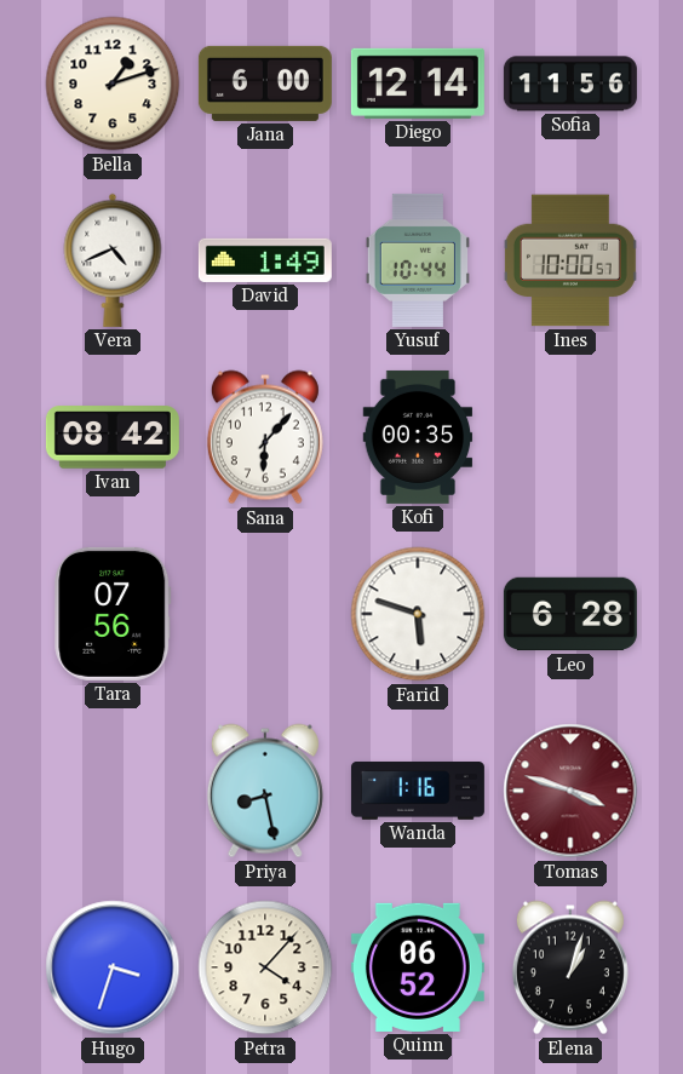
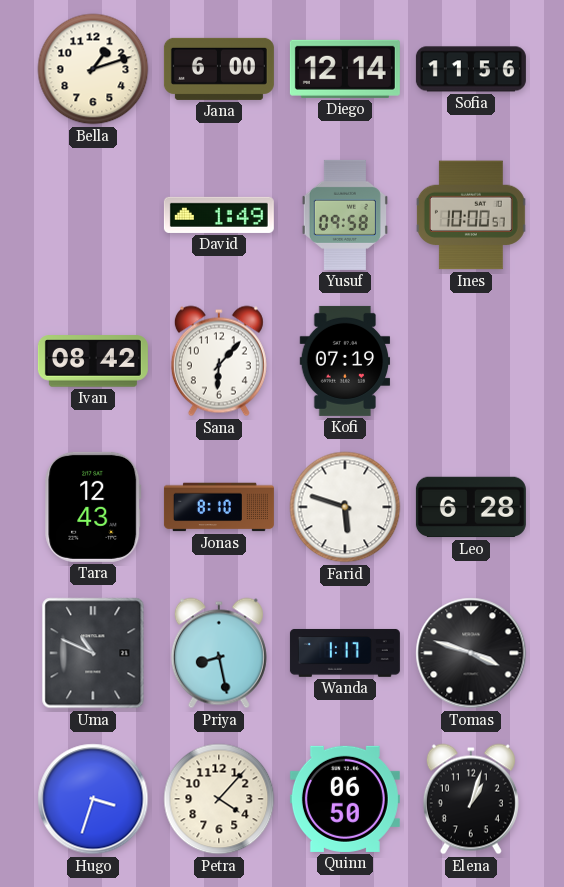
Vera: 4:41 -> none
Yusuf: 10:44 -> 09:58
Kofi: 00:35 -> 07:19
Tara: 07:56 -> 12:43
Jonas: none -> 8:10
Uma: none -> 10:49
Wanda: 1:16 -> 1:17
Tomas dial: burgundy -> black
Quinn: 06:52 -> 06:50
